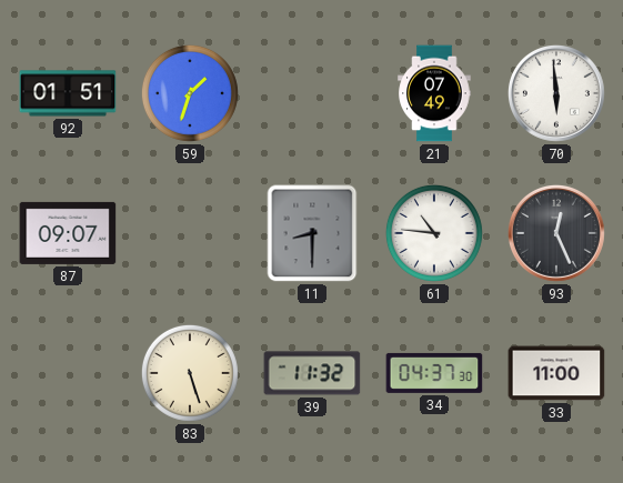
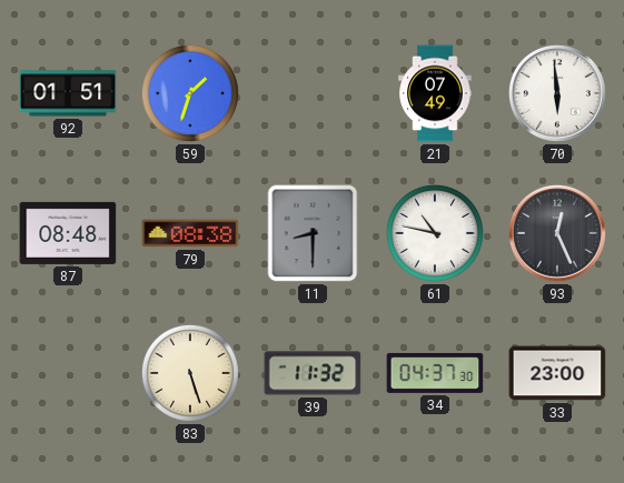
87: 09:07 -> 08:48
79: none -> 08:38
61: 10:46 -> 10:47
33: 11:00 -> 23:00
